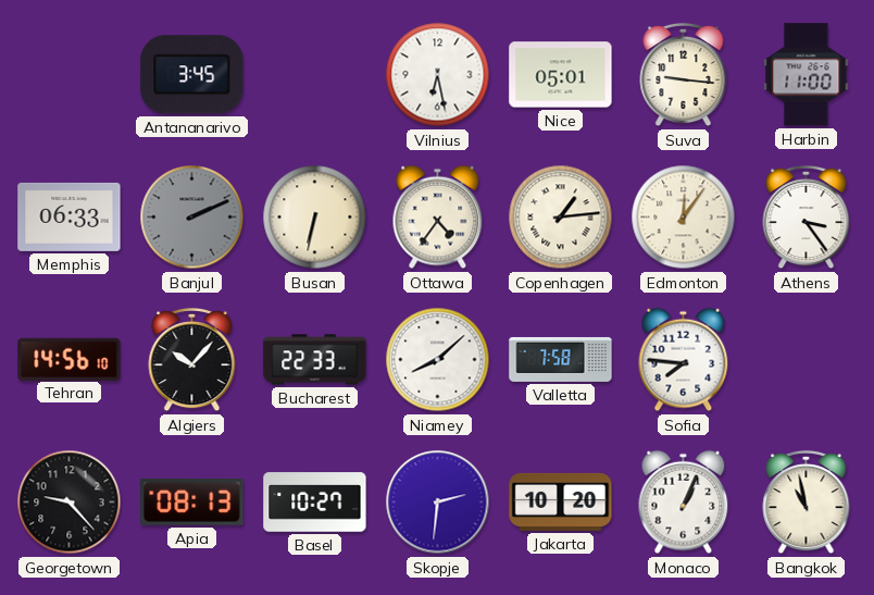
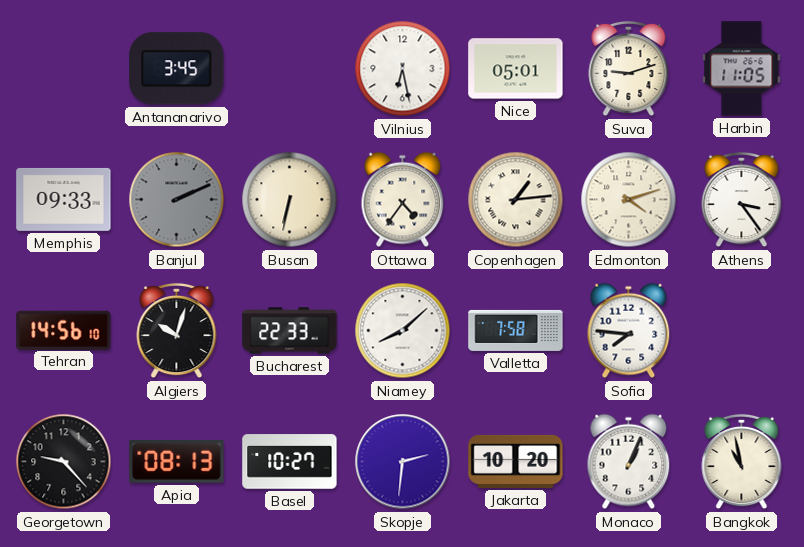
Suva: 9:16 -> 9:12
Harbin: 11:00 -> 11:05
Memphis: 06:33 -> 09:33
Edmonton: 12:06 -> 4:12
Algiers: 10:07 -> 10:03
